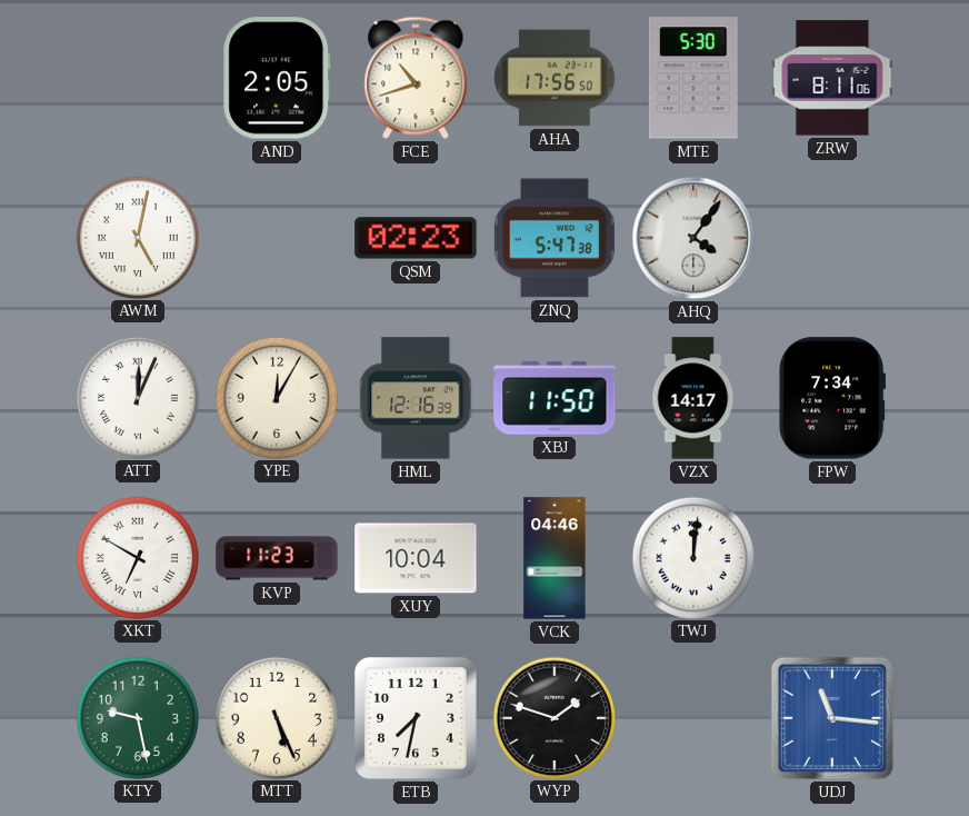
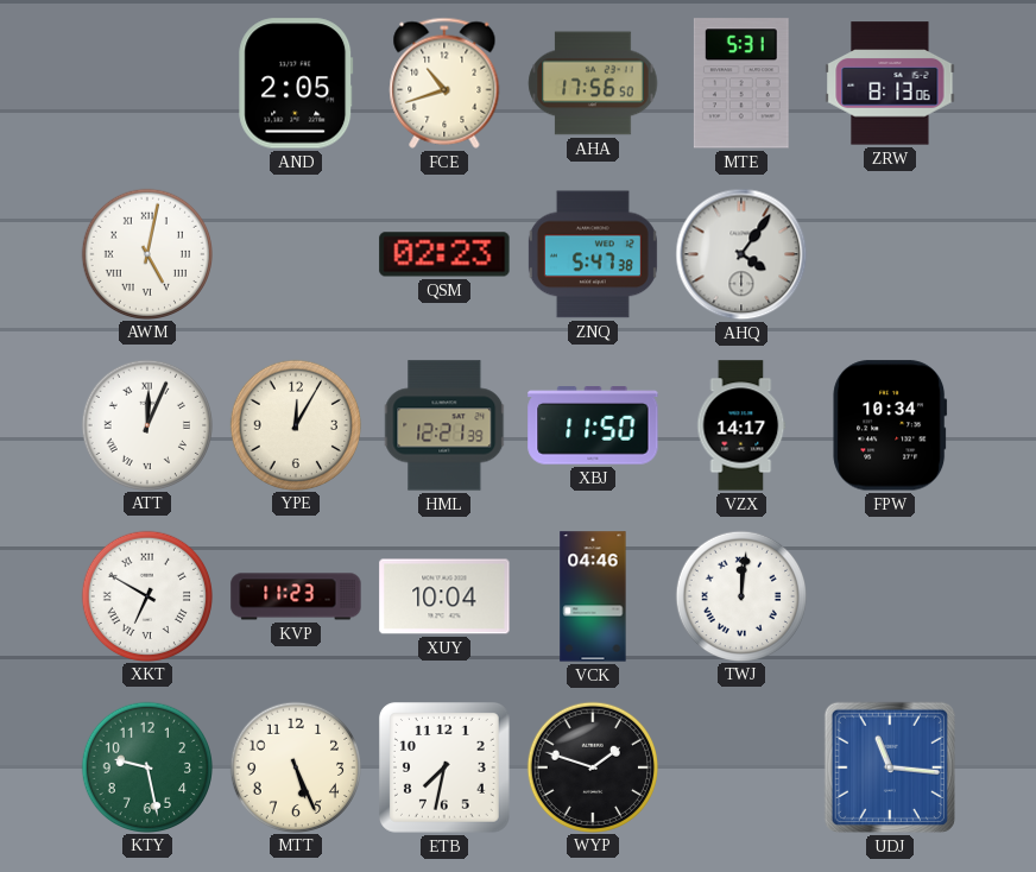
MTE: 5:30 -> 5:31
ZRW: 8:11 -> 8:13
HML: 12:16 -> 12:21
FPW: 7:34 -> 10:34
